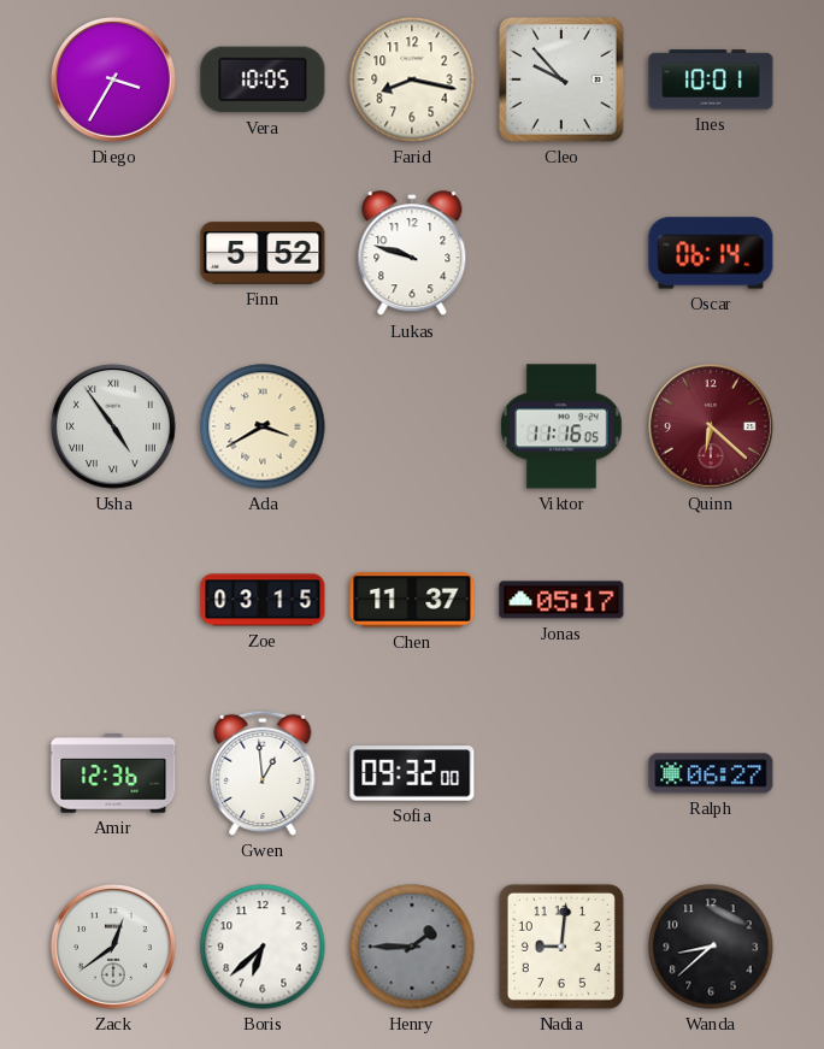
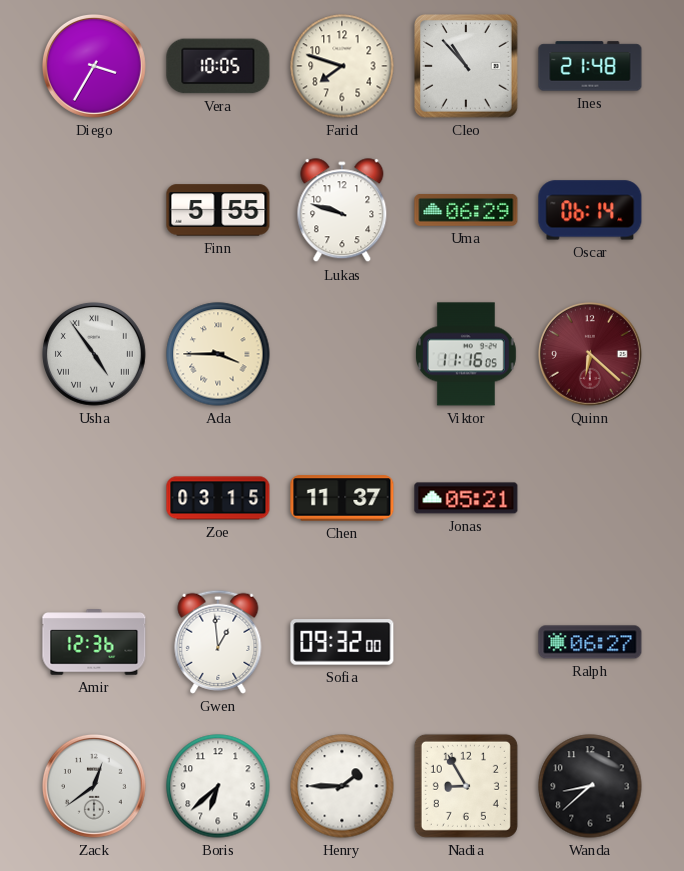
Farid: 8:17 -> 7:48
Cleo: 9:53 -> 10:53
Ines: 10:01 -> 21:48
Finn: 5:52 -> 5:55
Uma: none -> 06:29
Ada: 3:40 -> 3:45
Jonas: 05:17 -> 05:21
Henry dial: grey -> white
Nadia: 9:01 -> 8:55
